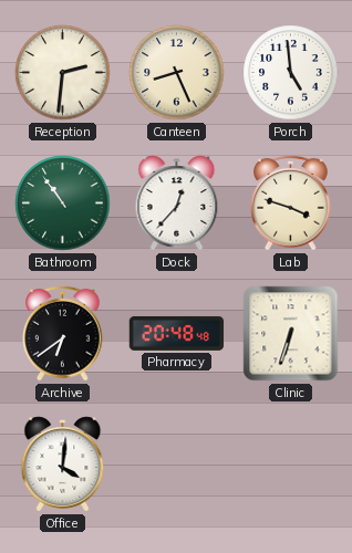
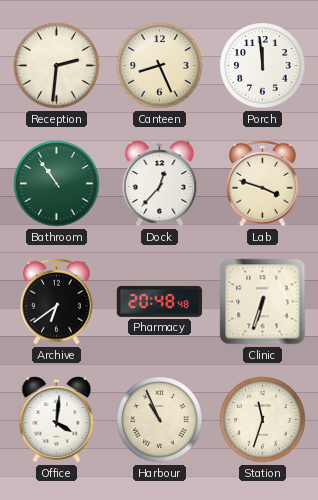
Porch: 4:59 -> 11:59
Harbour: none -> 10:56
Station: none -> 11:33
